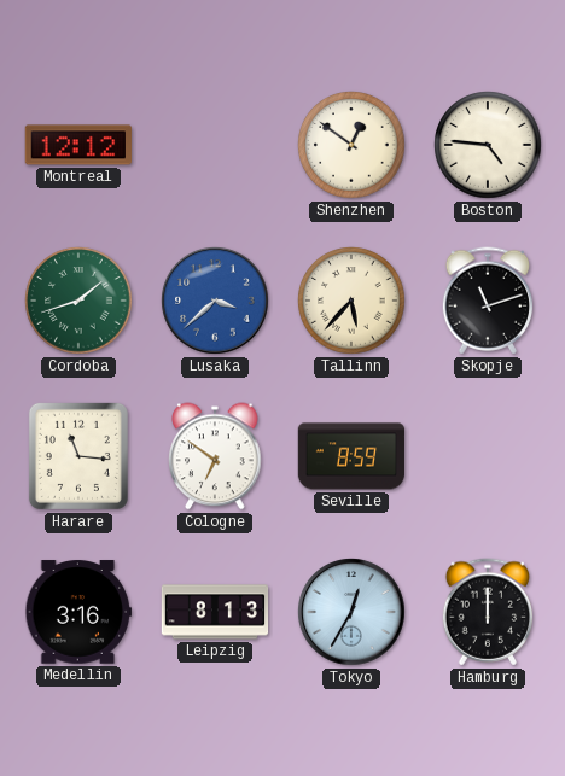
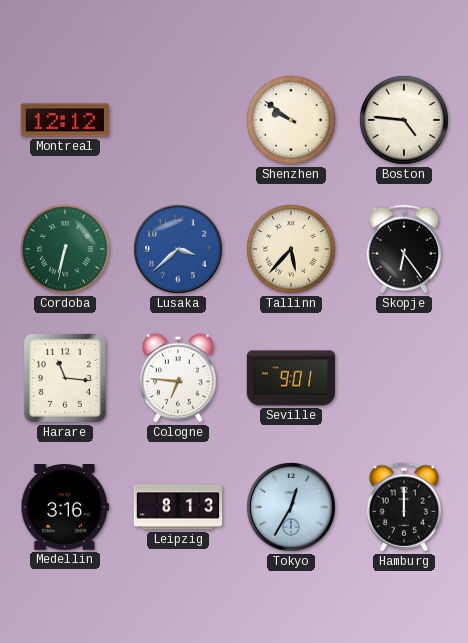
Shenzhen: 12:51 -> 9:51
Cordoba: 1:42 -> 6:32
Skopje: 11:12 -> 6:24
Cologne: 6:51 -> 6:46
Seville: 8:59 -> 9:01
